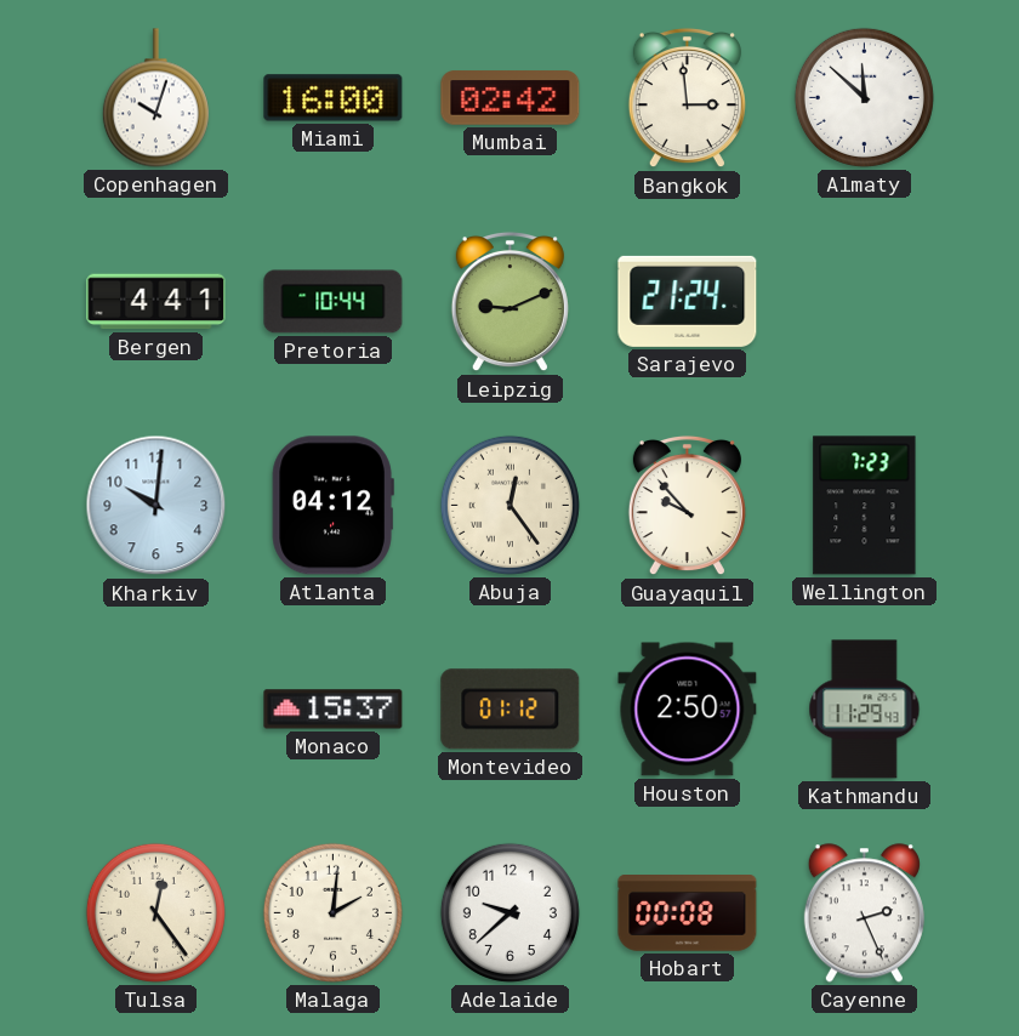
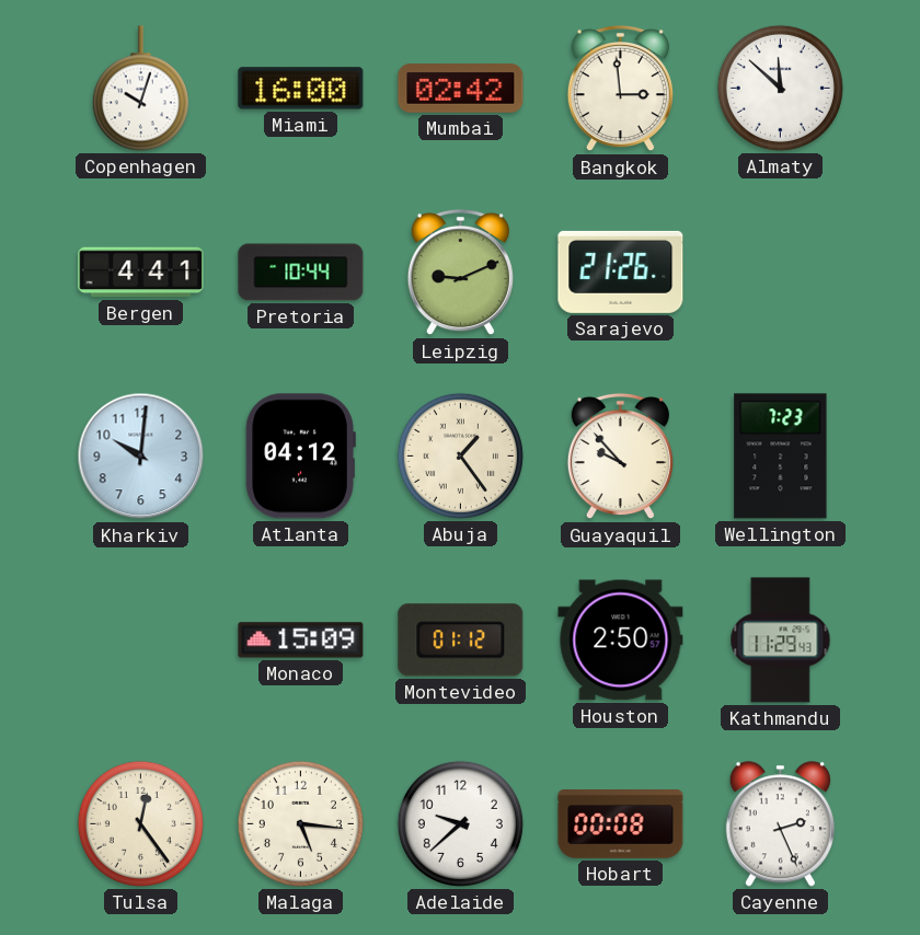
Sarajevo: 21:24 -> 21:26
Abuja: 12:24 -> 1:24
Monaco: 15:37 -> 15:09
Malaga: 2:01 -> 5:16
